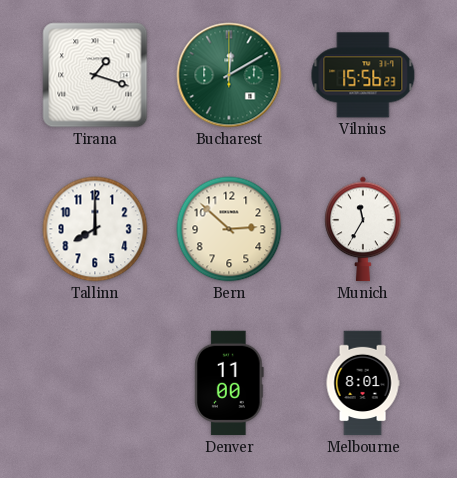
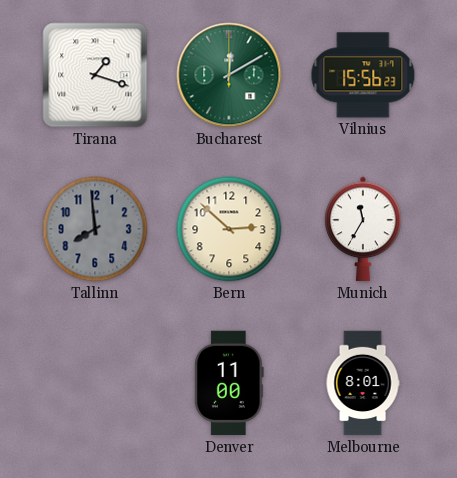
Tallinn: 8:00 -> 7:59
Tallinn dial: white -> grey
